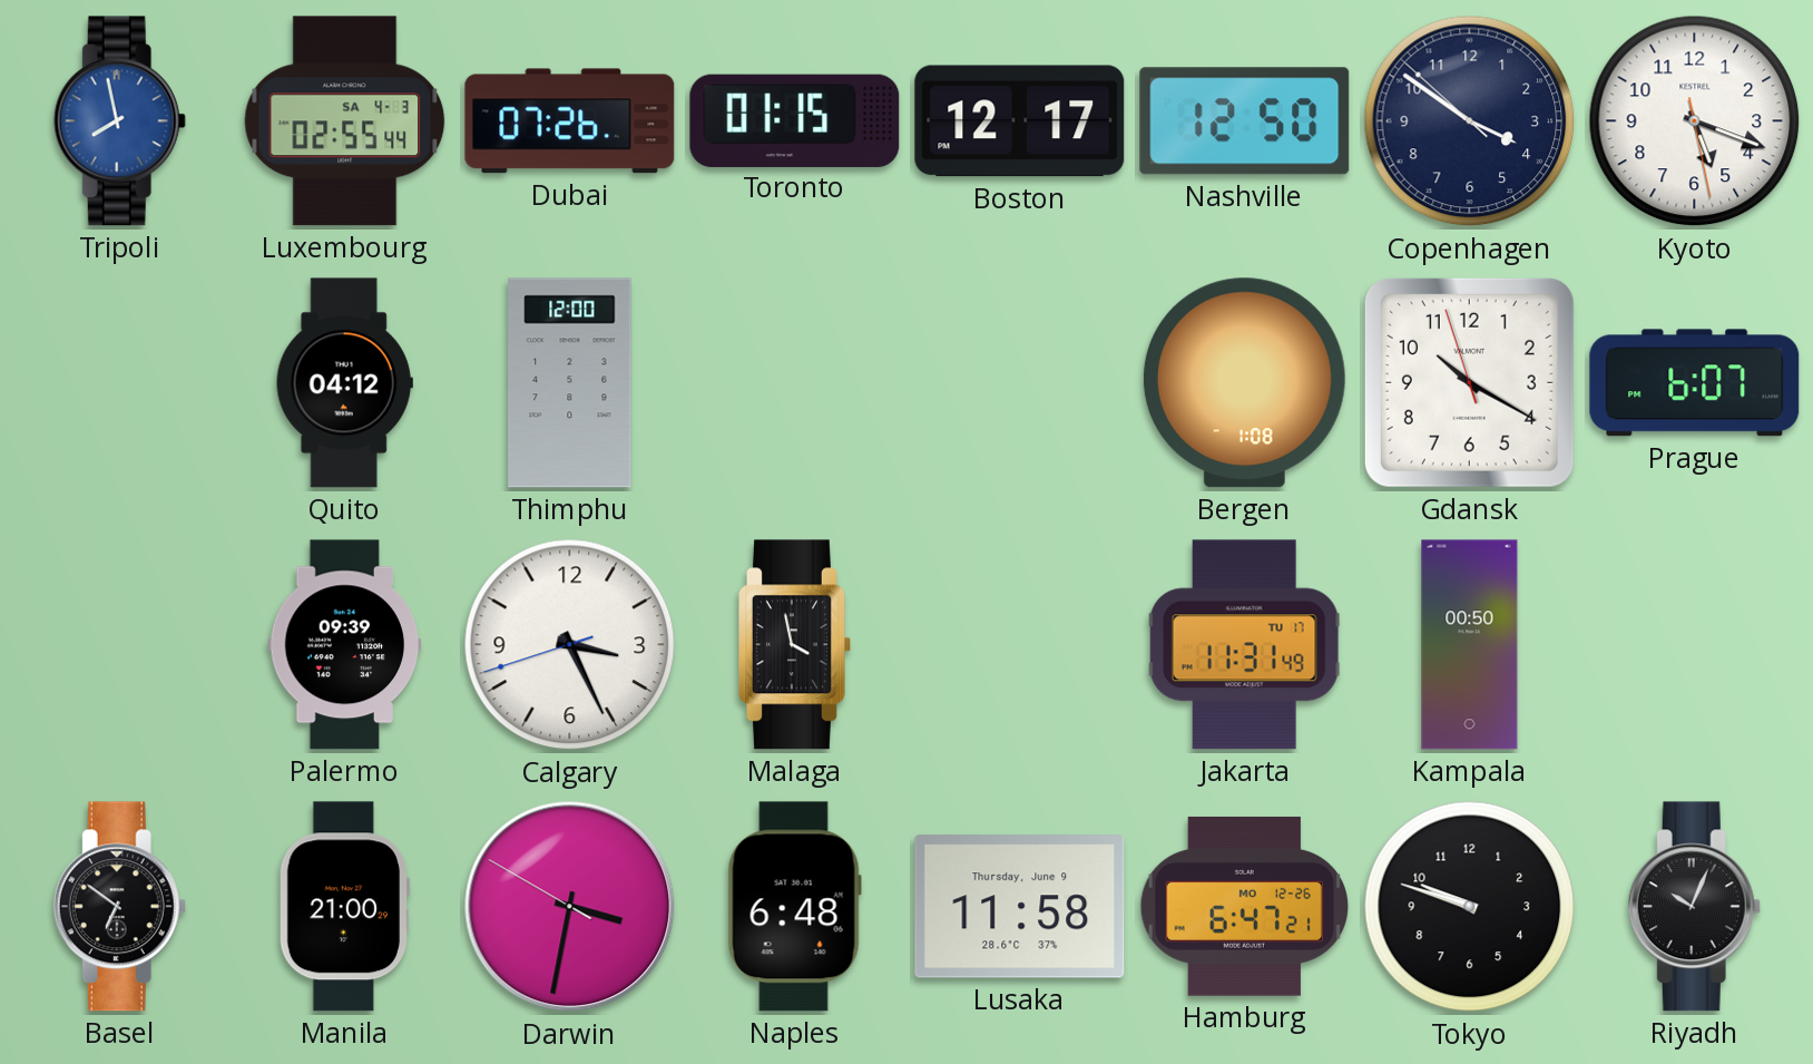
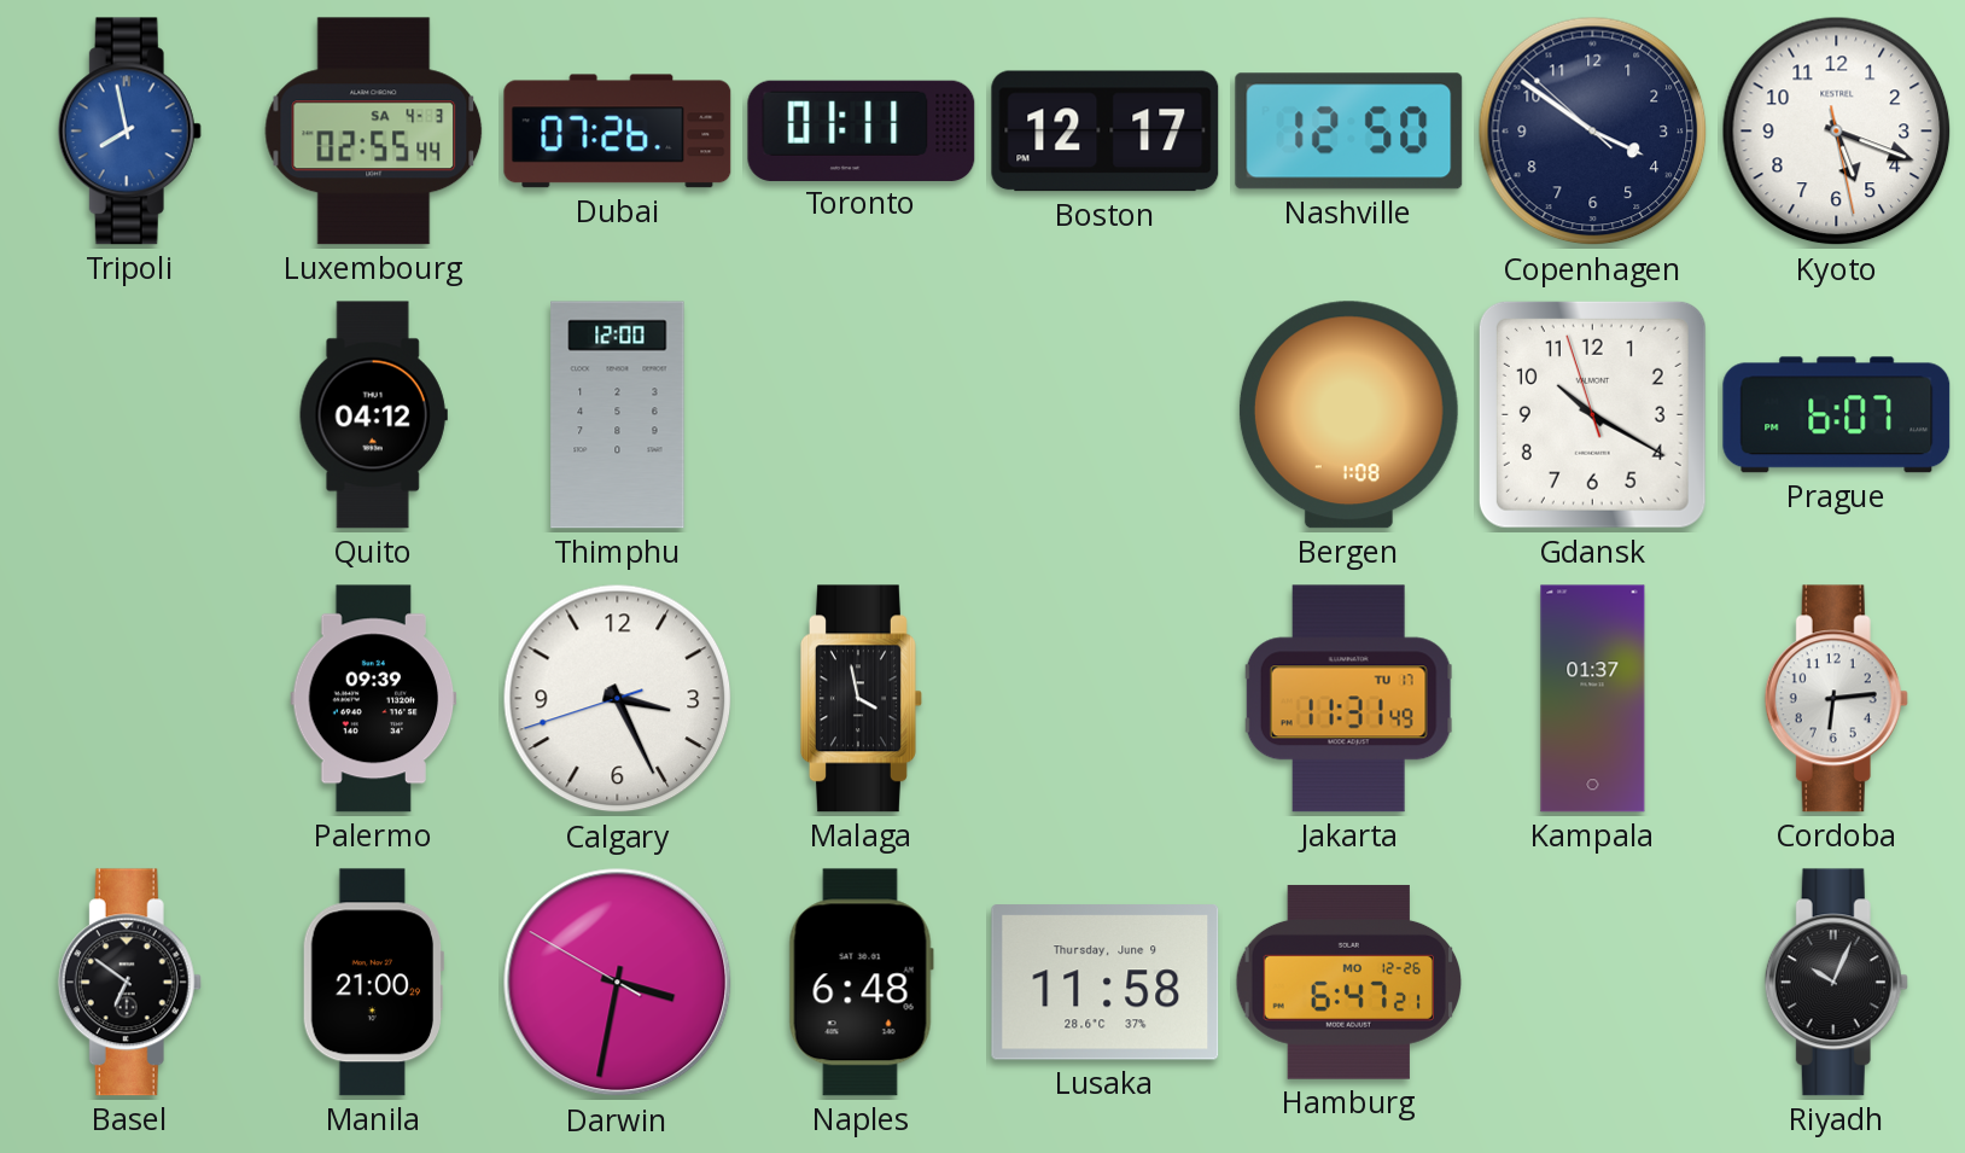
Toronto: 01:15 -> 01:11
Kampala: 00:50 -> 01:37
Cordoba: none -> 6:14
Tokyo: 9:48 -> none
